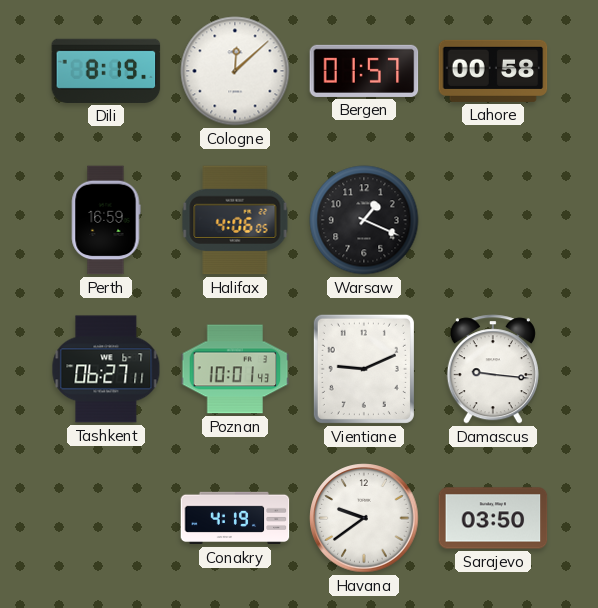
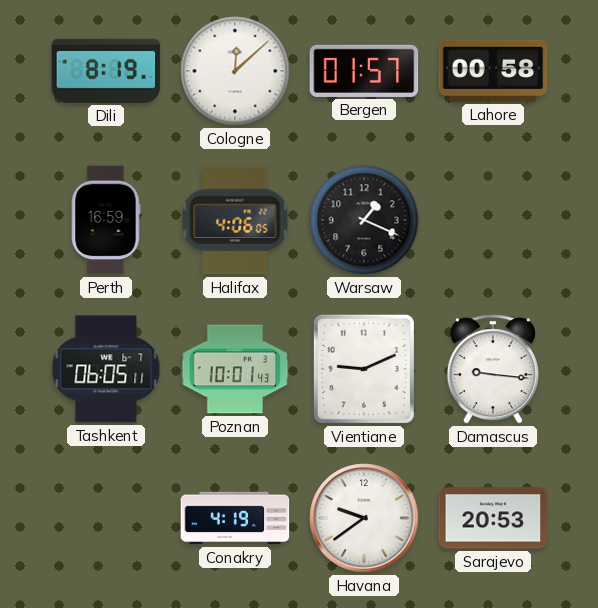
Tashkent: 06:27 -> 06:05
Sarajevo: 03:50 -> 20:53
